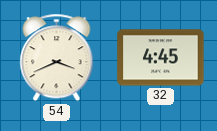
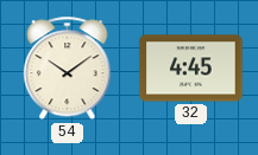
54: 3:41 -> 10:09
